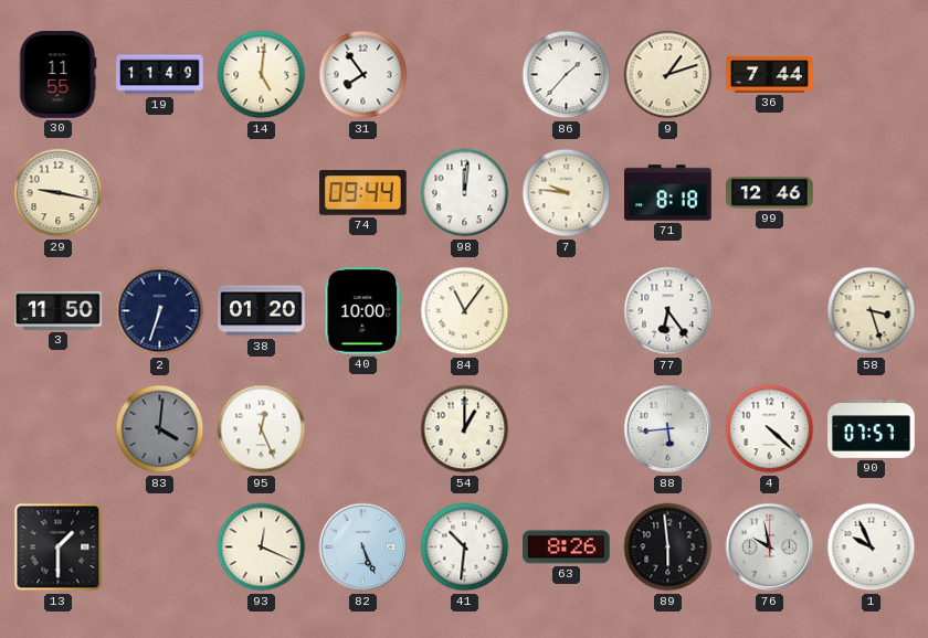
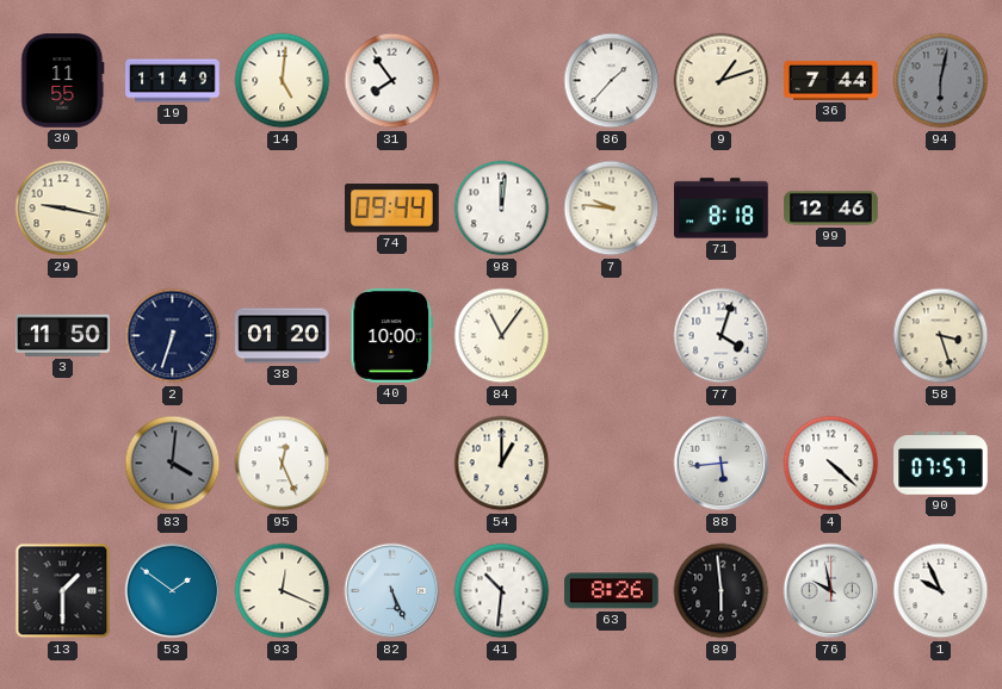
94: none -> 6:02
77: 6:24 -> 4:03
53: none -> 1:51
